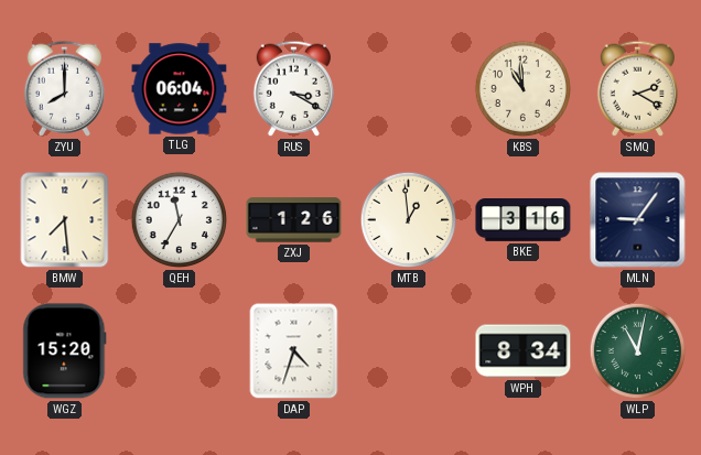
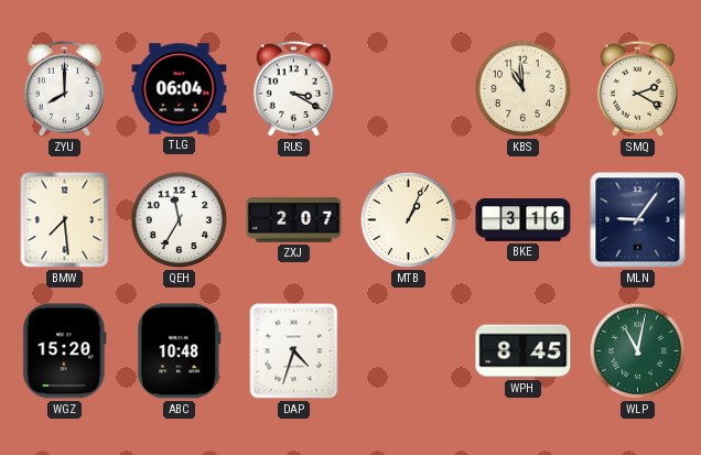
ZXJ: 1:26 -> 2:07
MTB: 12:59 -> 1:04
ABC: none -> 10:48
WPH: 8:34 -> 8:45
